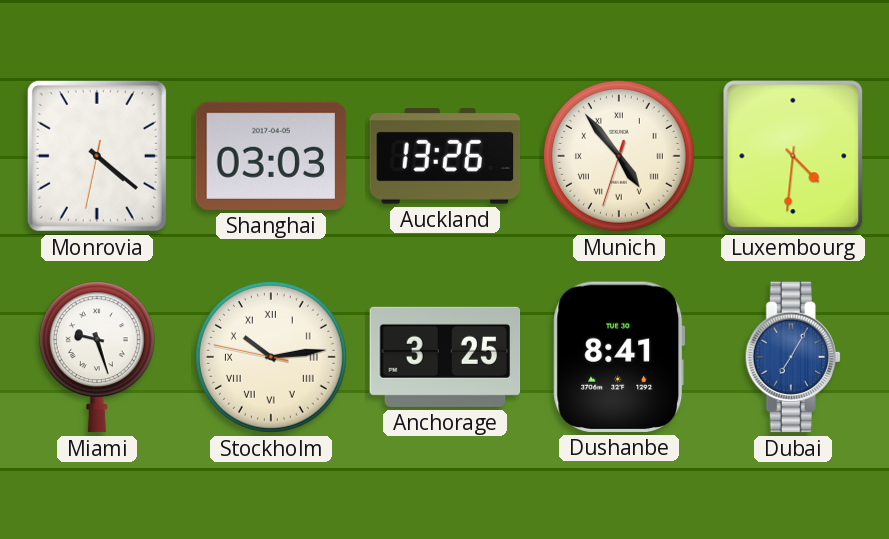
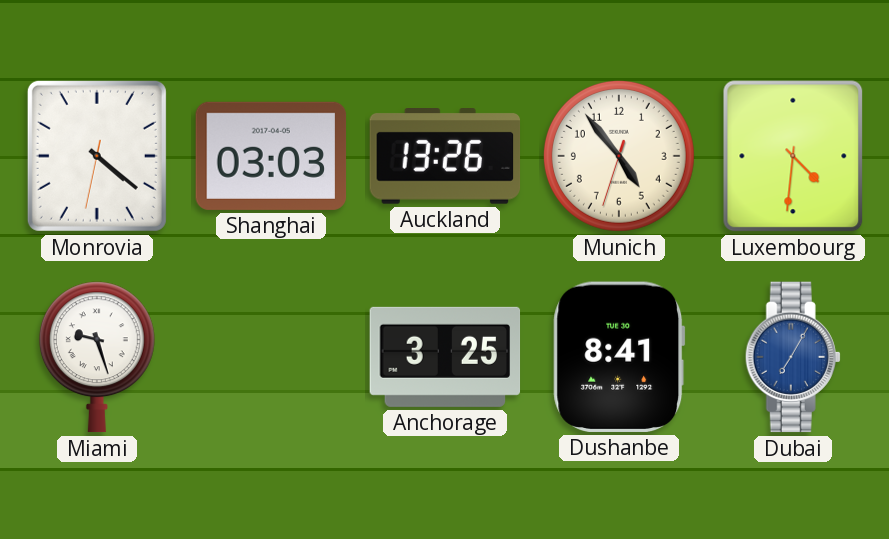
Munich numerals: Roman -> Arabic
Stockholm: 10:13 -> none
